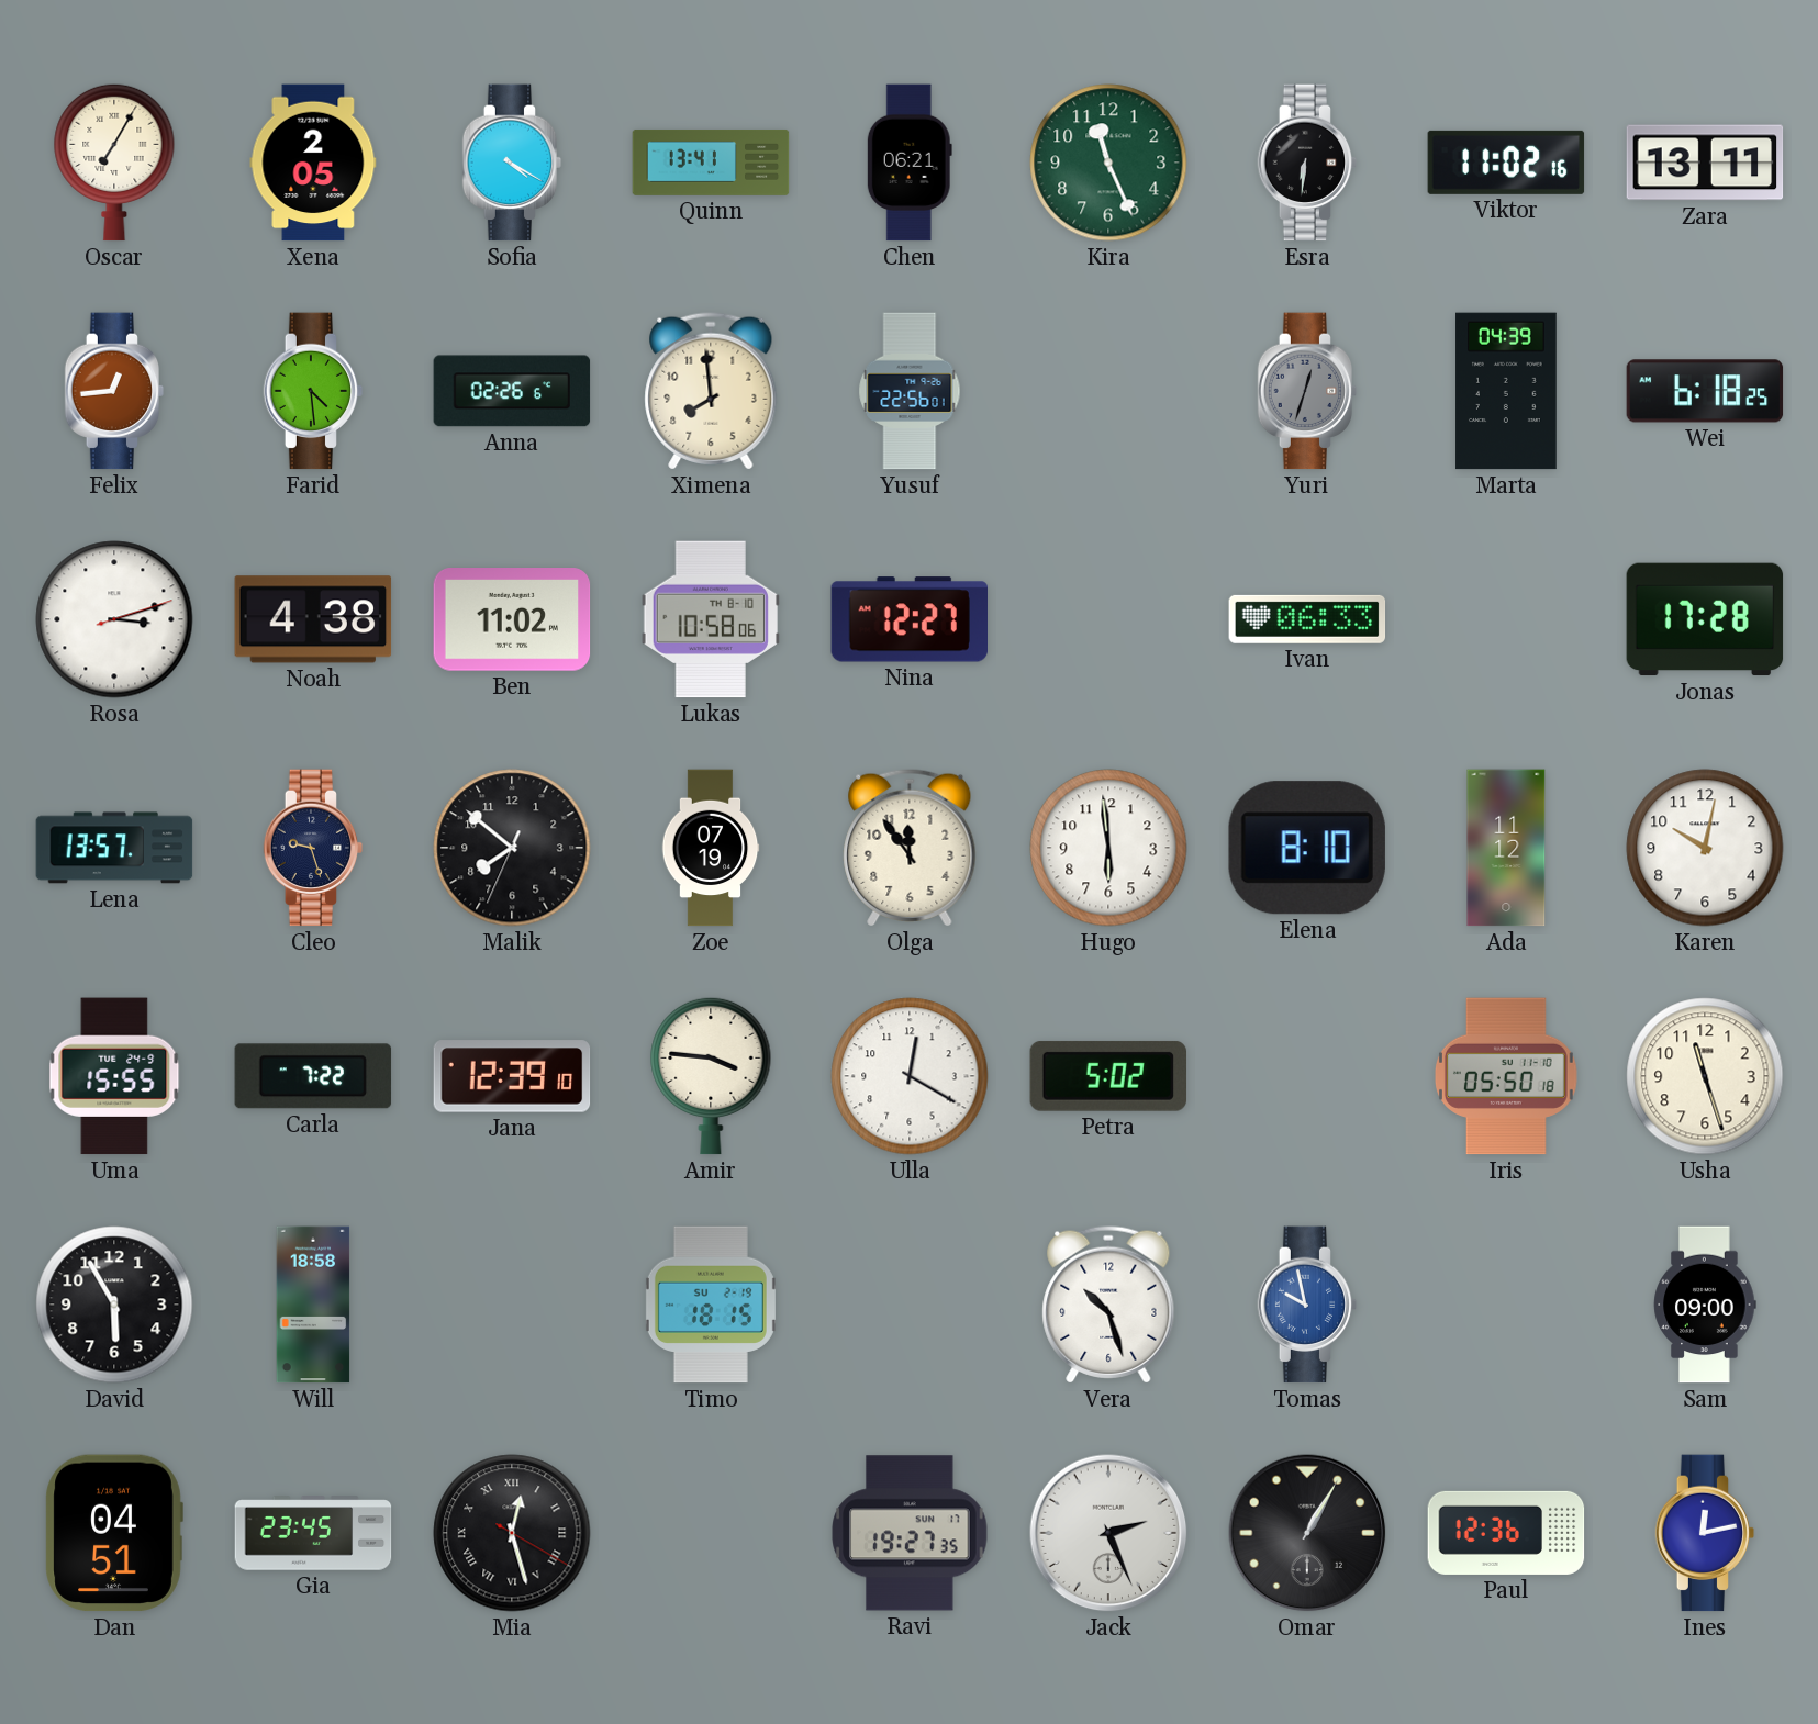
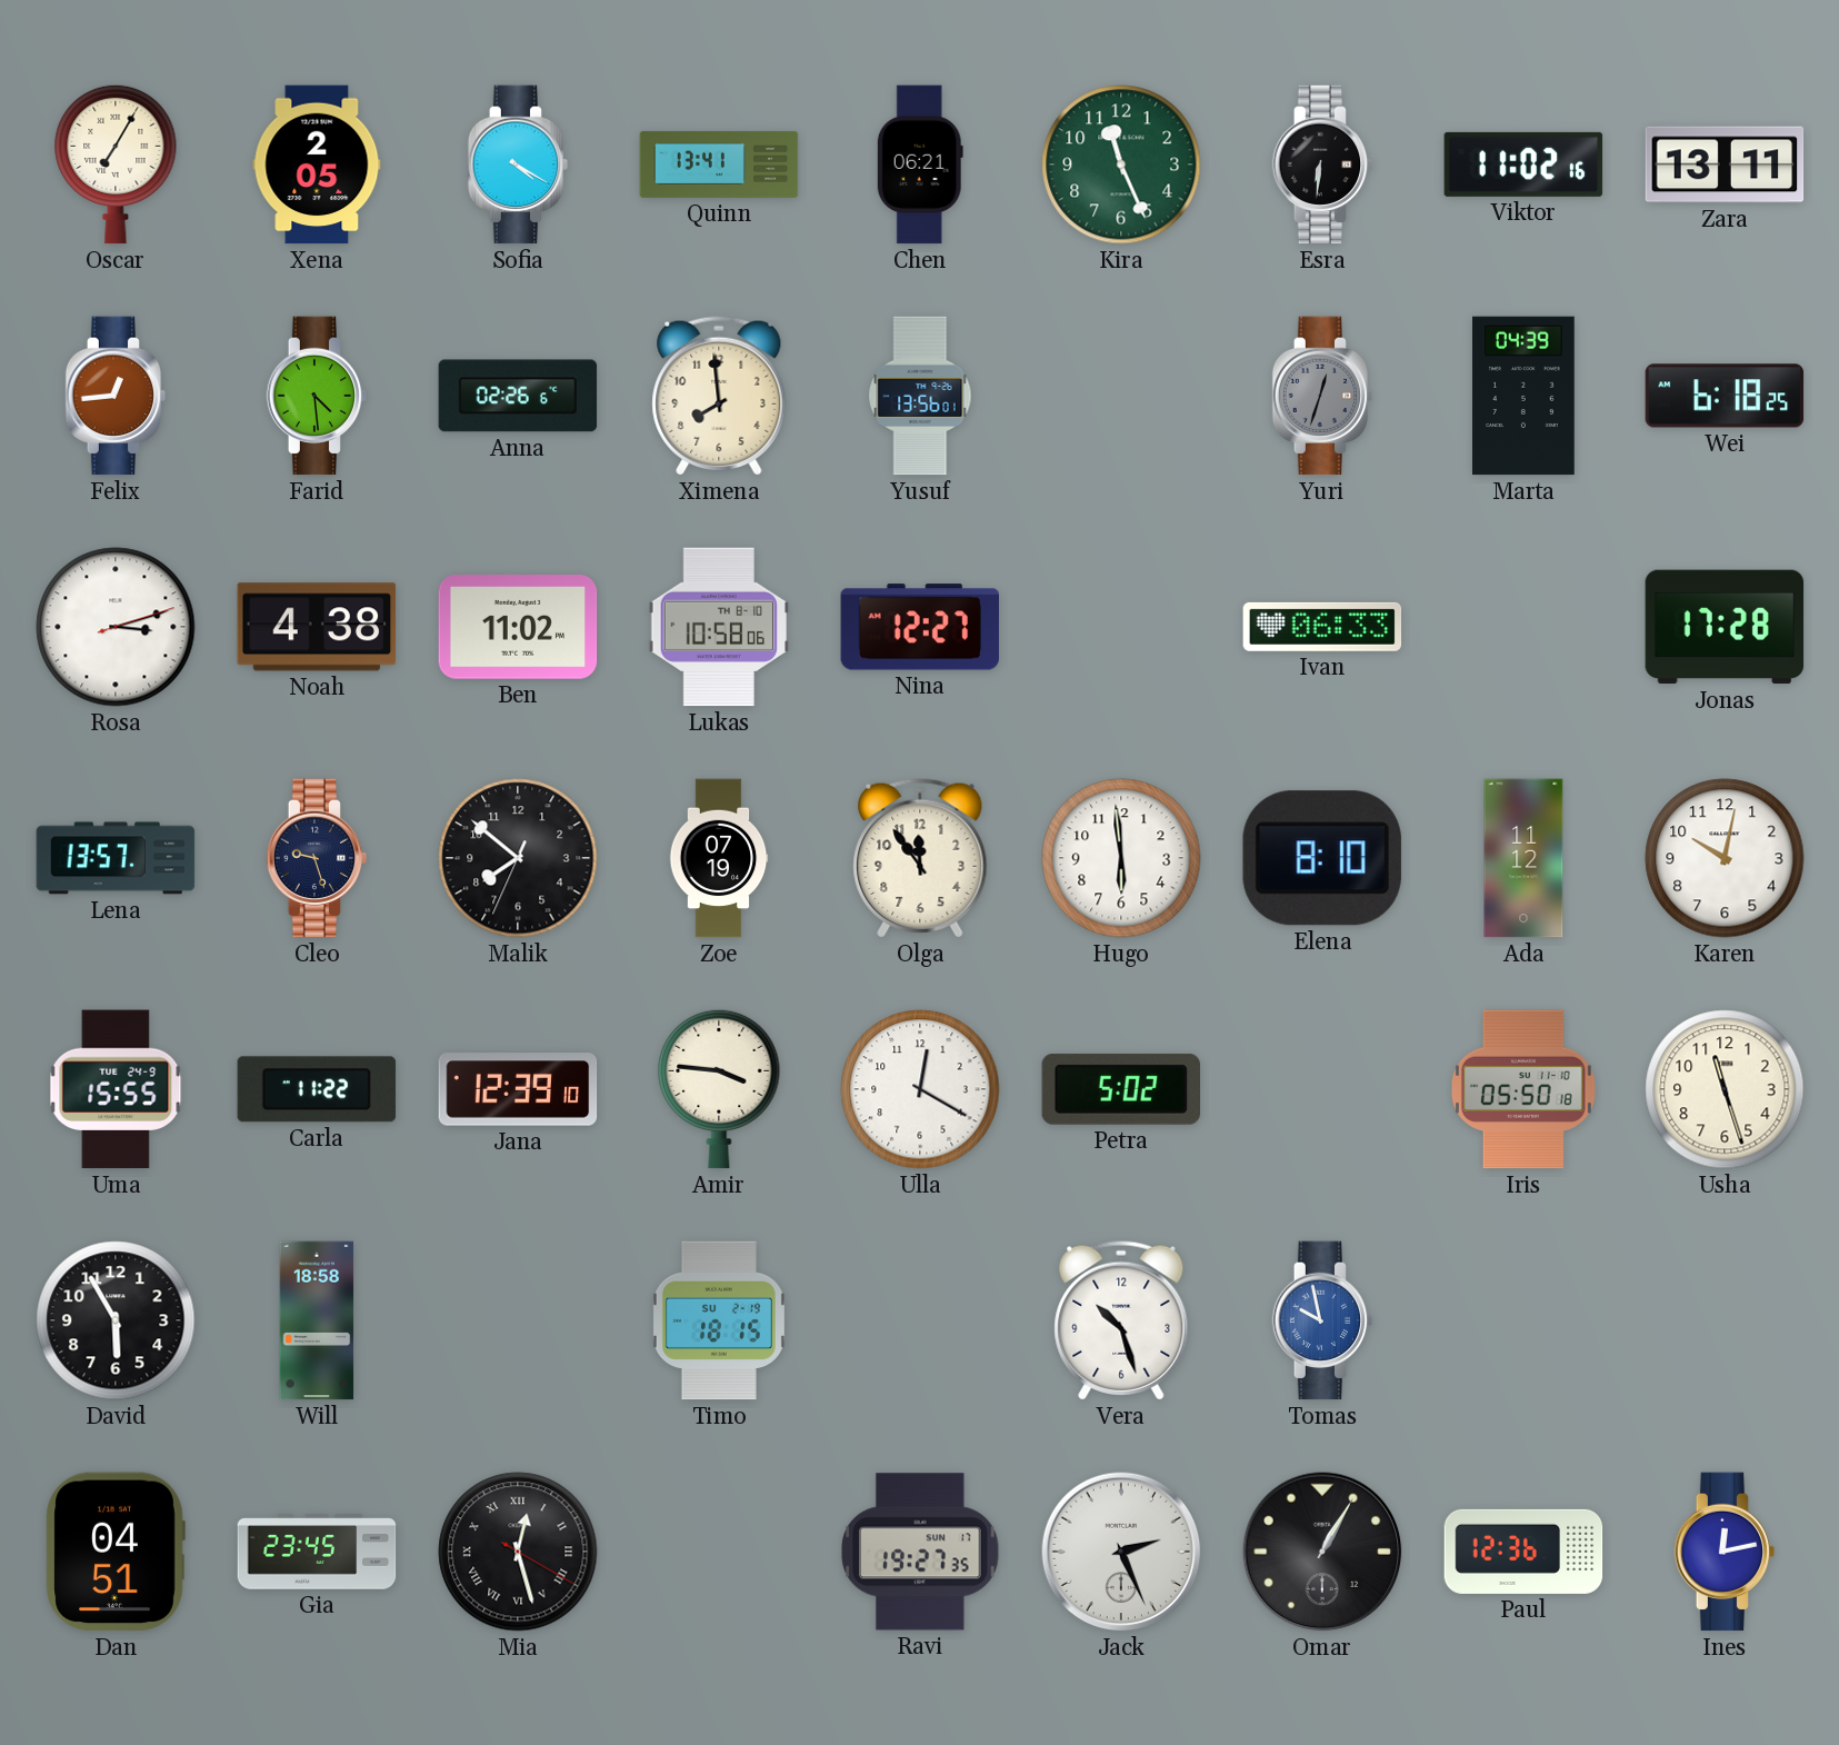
Yusuf: 22:56 -> 13:56
Carla: 7:22 -> 11:22
Sam: 09:00 -> none
